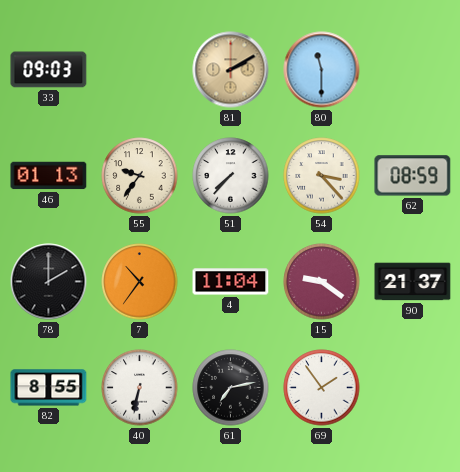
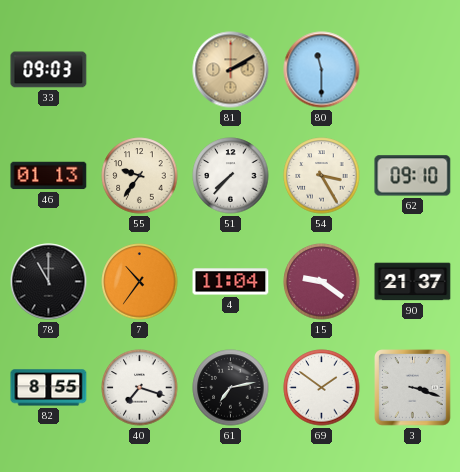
54: 3:23 -> 3:25
62: 08:59 -> 09:10
78: 2:00 -> 11:00
40: 6:32 -> 7:18
69: 1:54 -> 1:51
3: none -> 3:18
